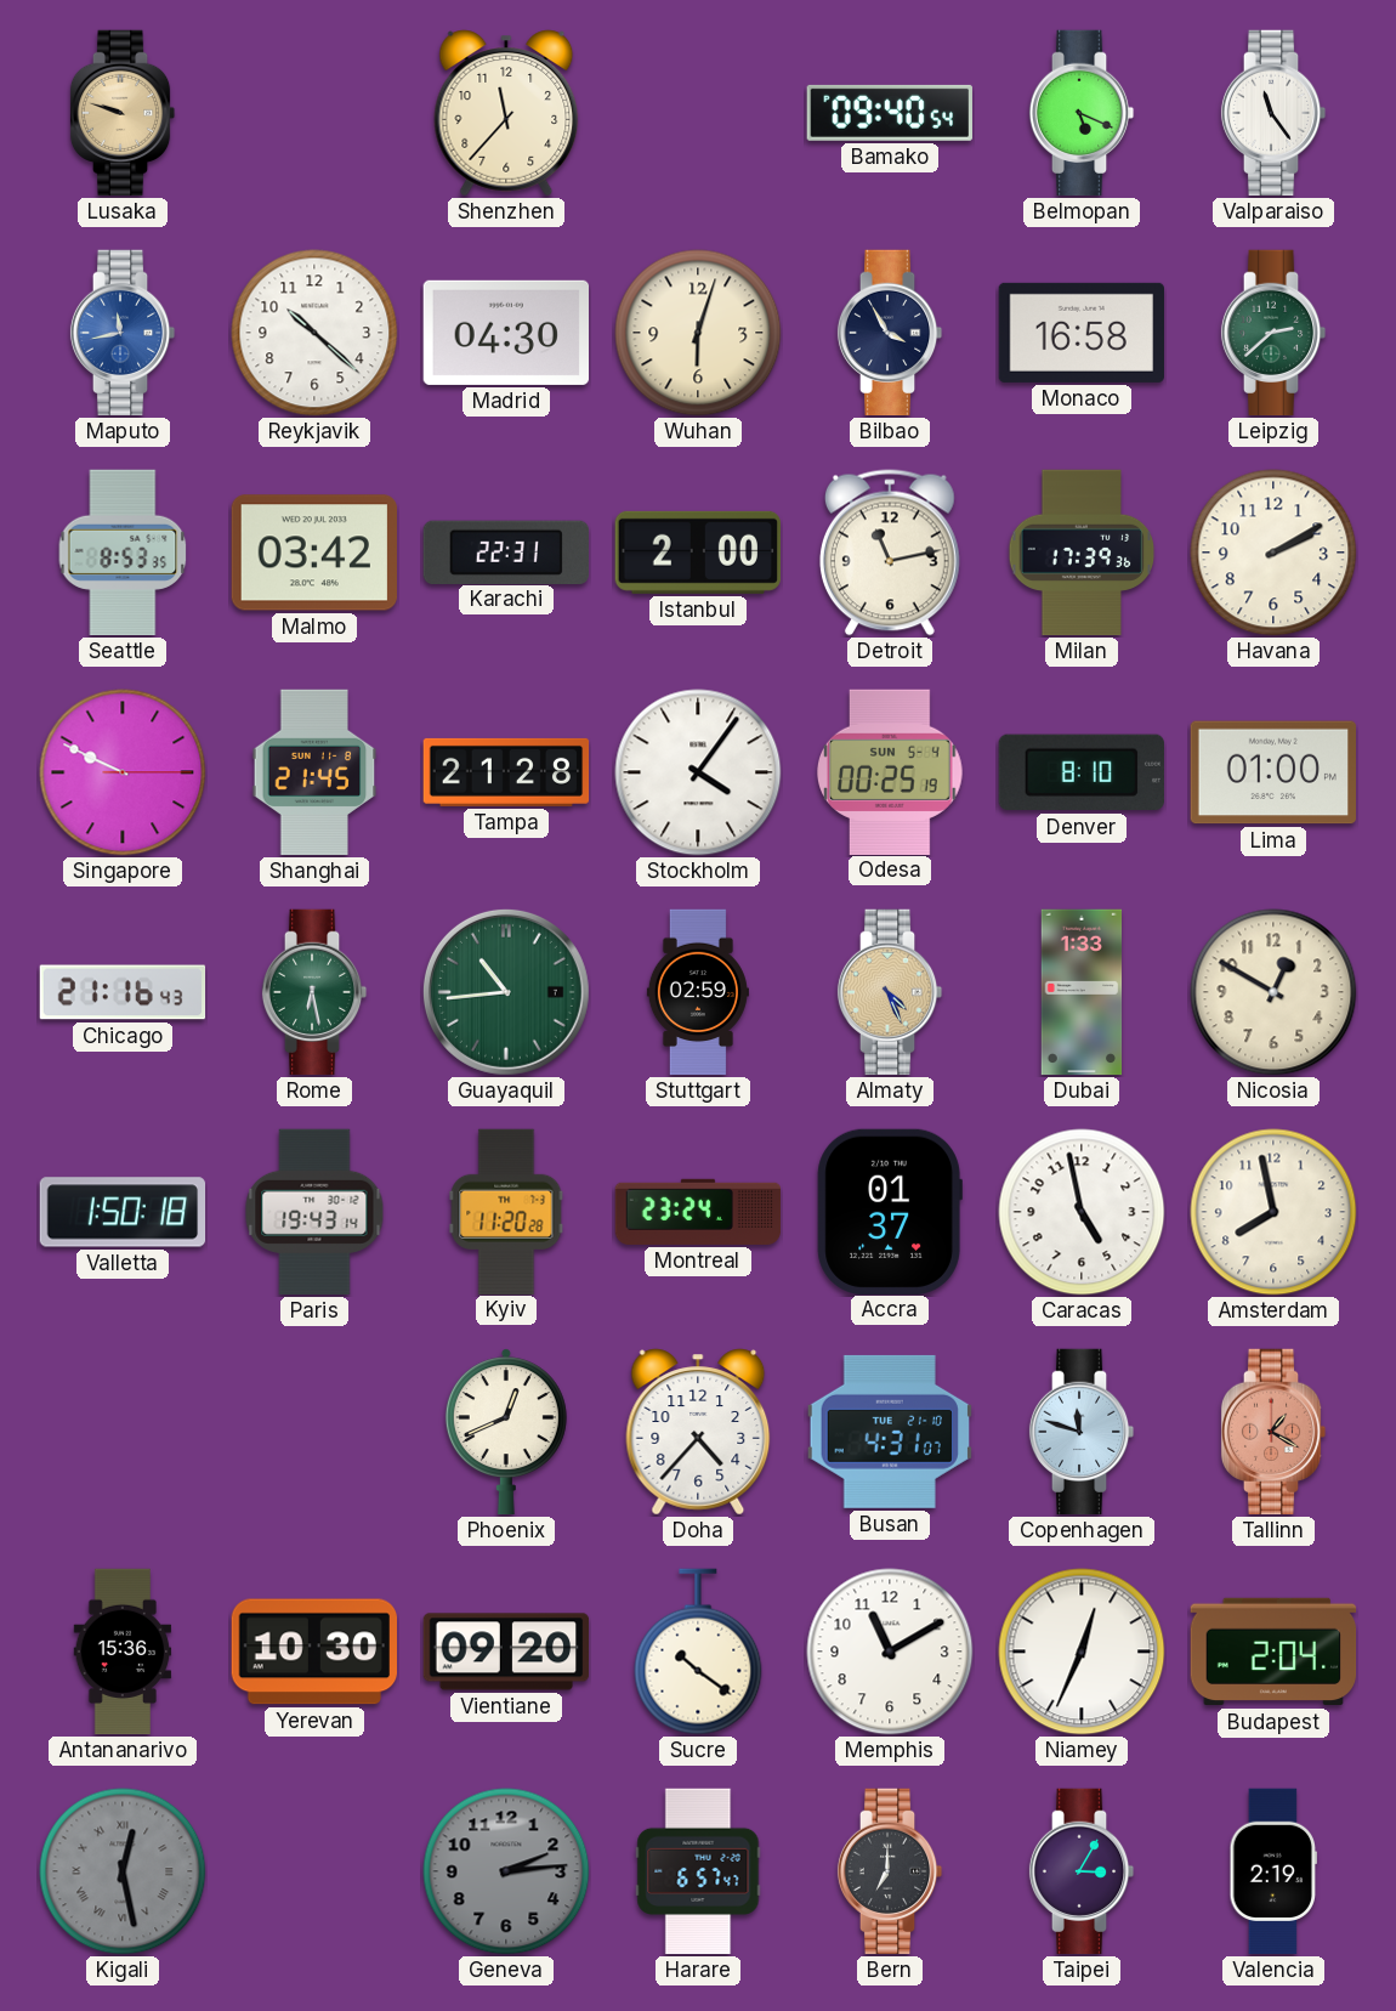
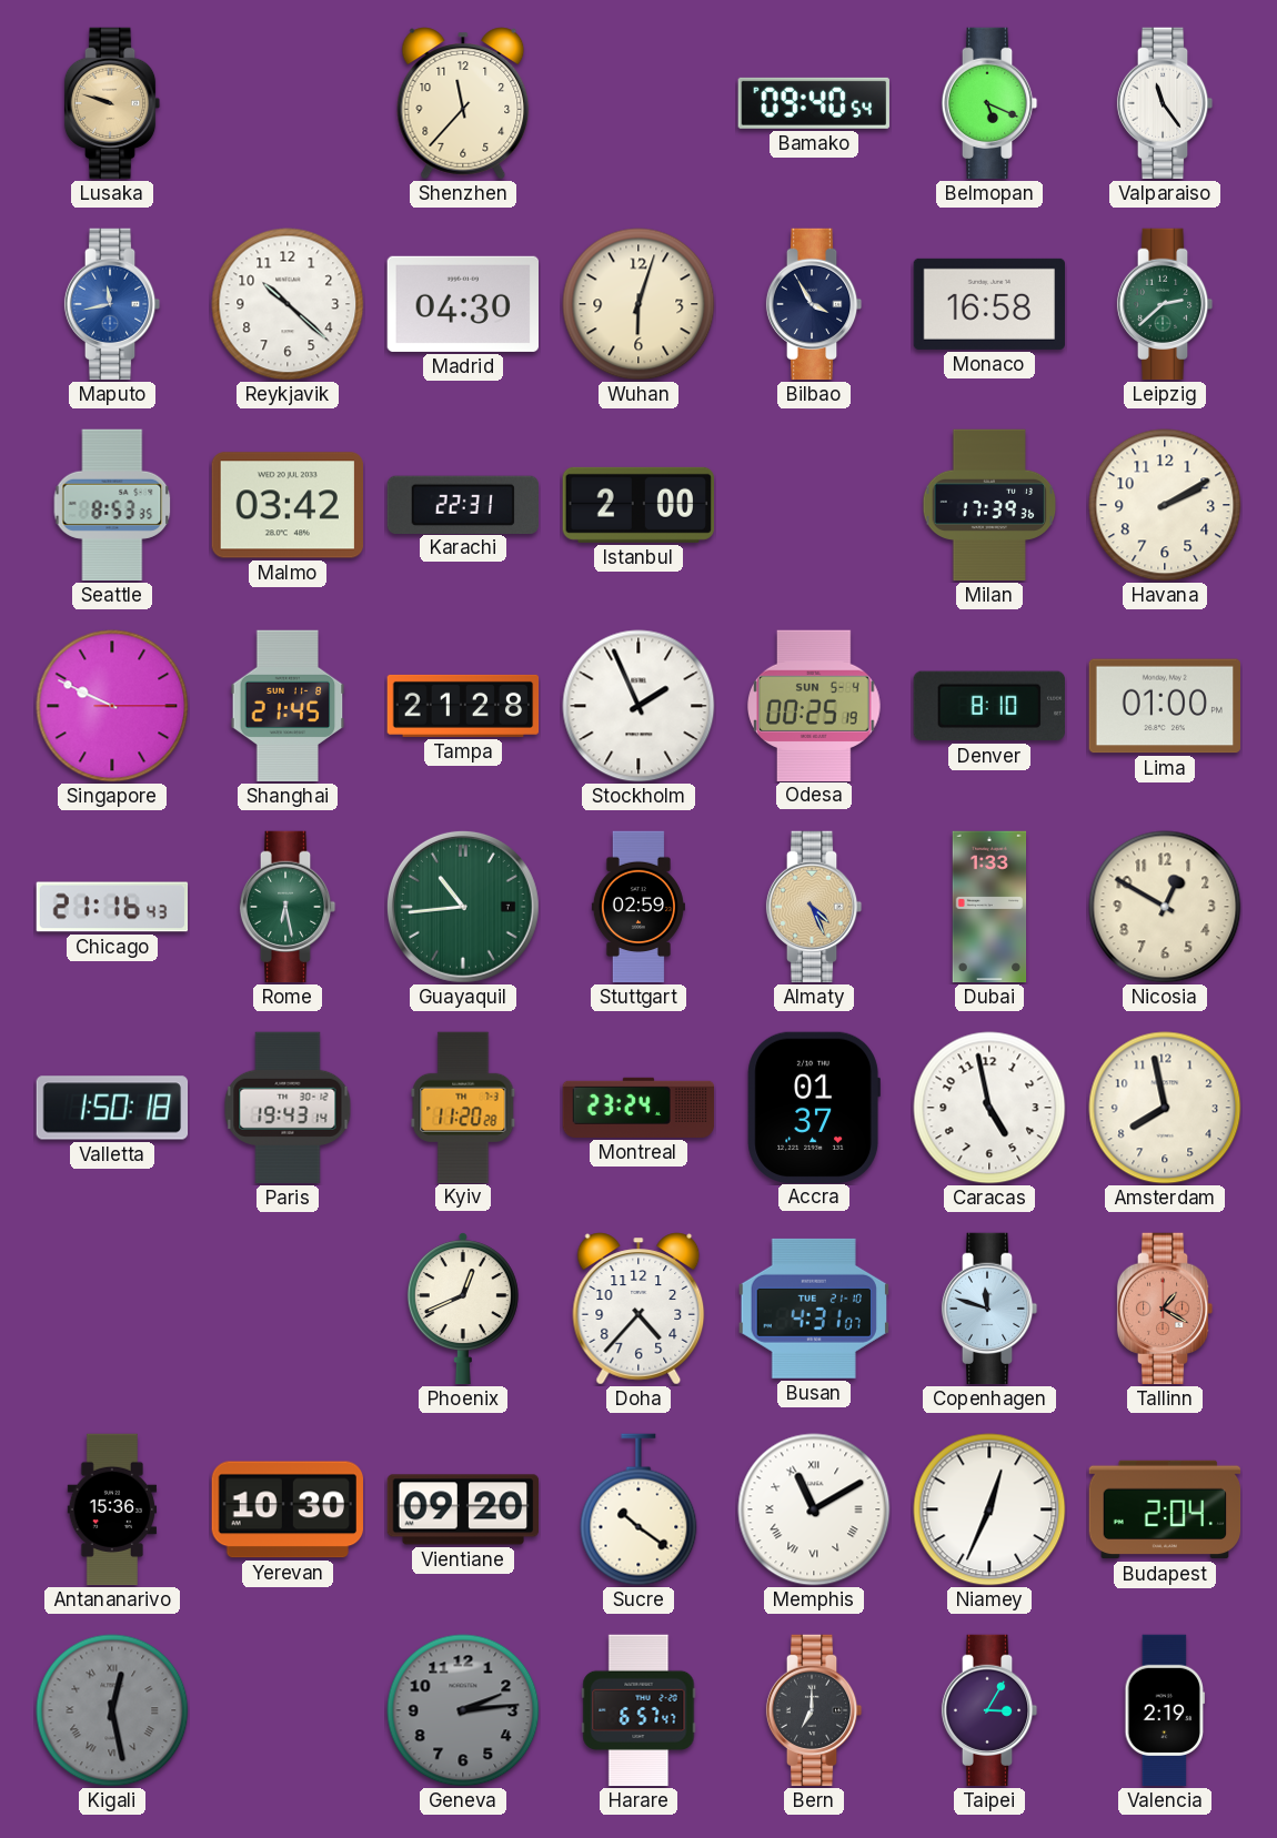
Detroit: 11:13 -> none
Stockholm: 4:06 -> 1:56
Memphis numerals: Arabic -> Roman
